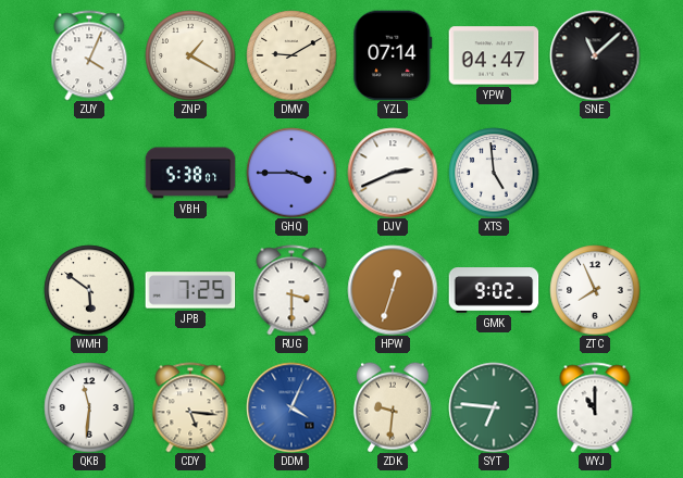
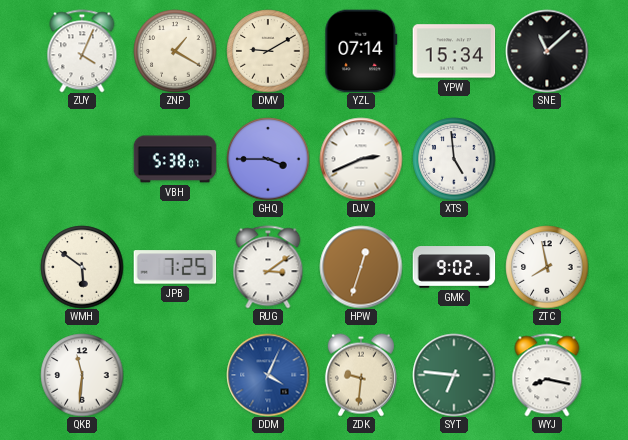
YPW: 04:47 -> 15:34
RUG: 3:30 -> 3:09
ZTC: 7:56 -> 7:58
CDY: 5:16 -> none
WYJ: 11:00 -> 8:17
